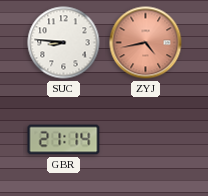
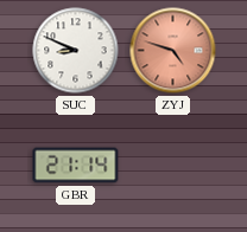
SUC: 8:46 -> 8:49
ZYJ: 4:43 -> 4:48
